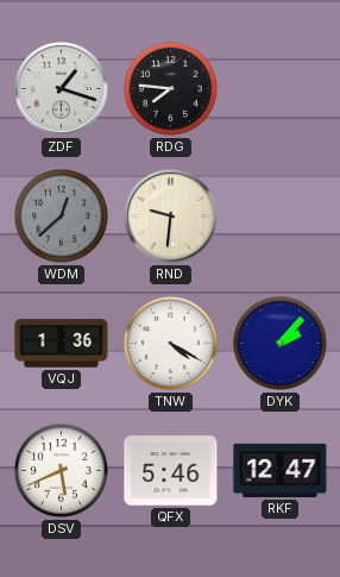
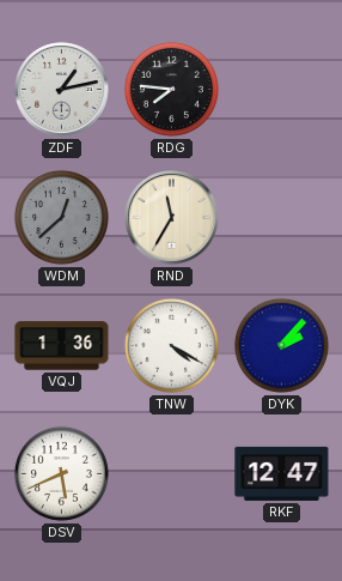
ZDF: 1:18 -> 1:13
RND: 9:31 -> 11:35
QFX: 5:46 -> none
